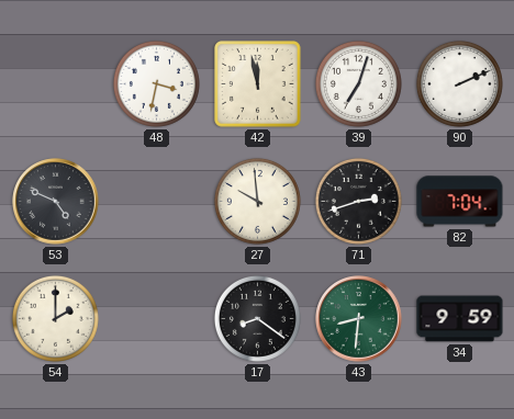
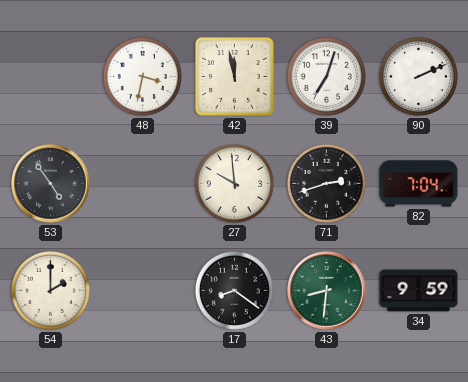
53: 4:49 -> 4:54
